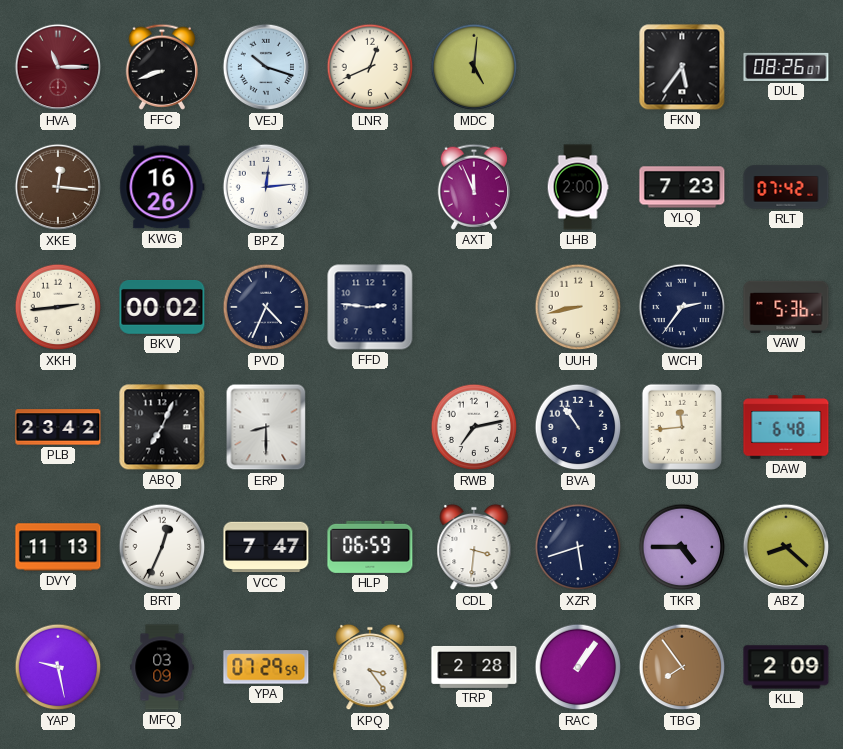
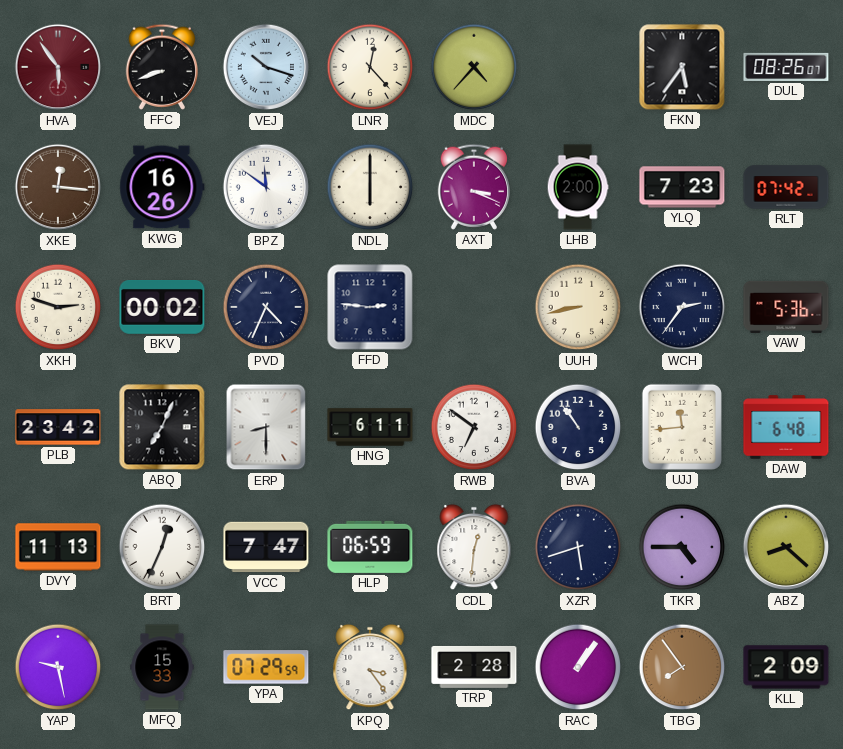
HVA: 11:15 -> 5:54
LNR: 12:41 -> 12:23
MDC: 5:01 -> 4:37
BPZ: 12:14 -> 11:51
NDL: none -> 6:00
AXT: 11:56 -> 3:19
XKH: 2:44 -> 2:48
HNG: none -> 6:11
RWB: 7:13 -> 6:51
CDL: 3:31 -> 12:31
MFQ: 03:09 -> 15:33
